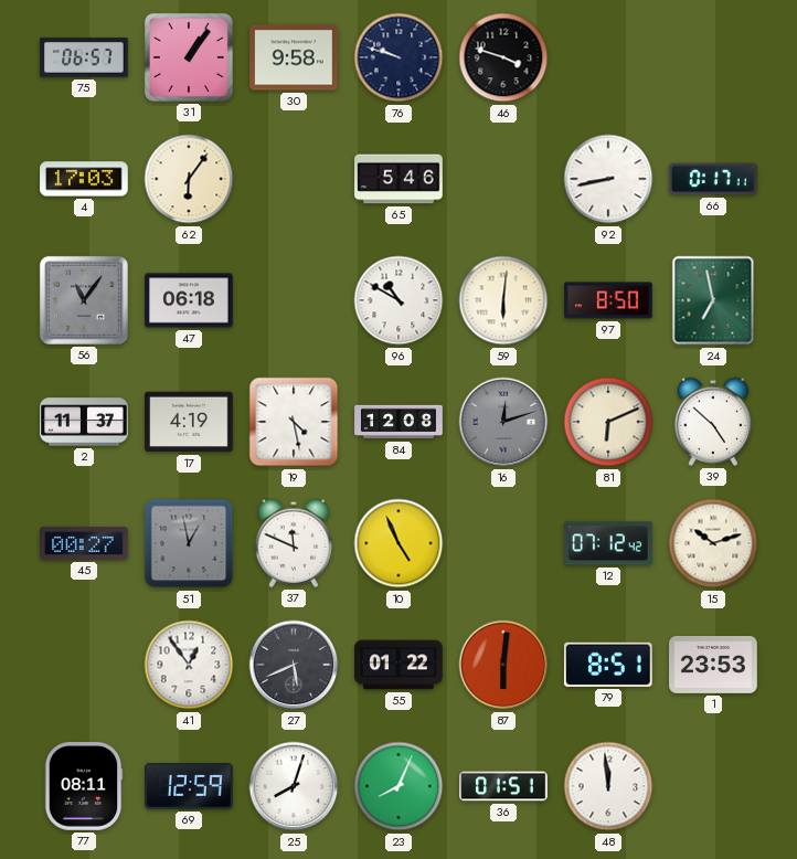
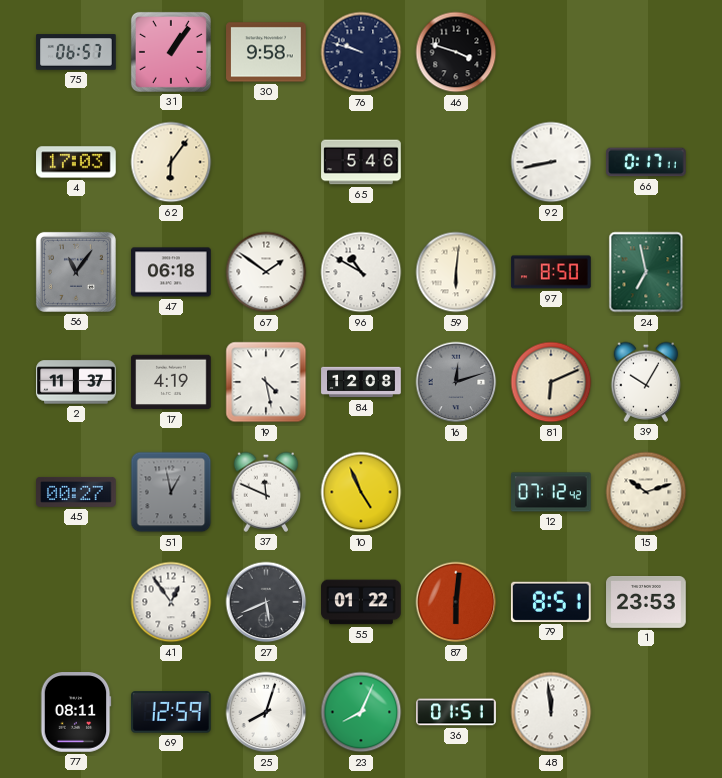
67: none -> 1:51
39: 4:52 -> 10:05
